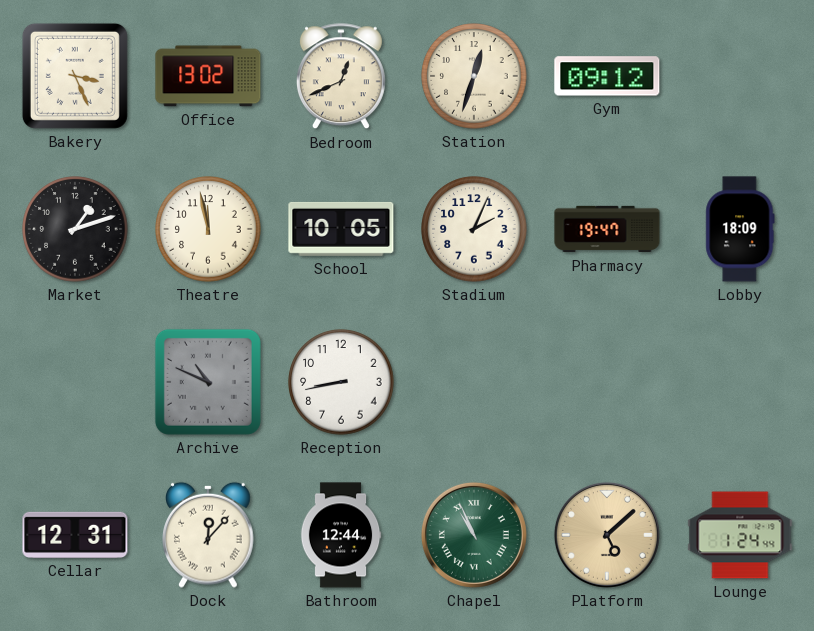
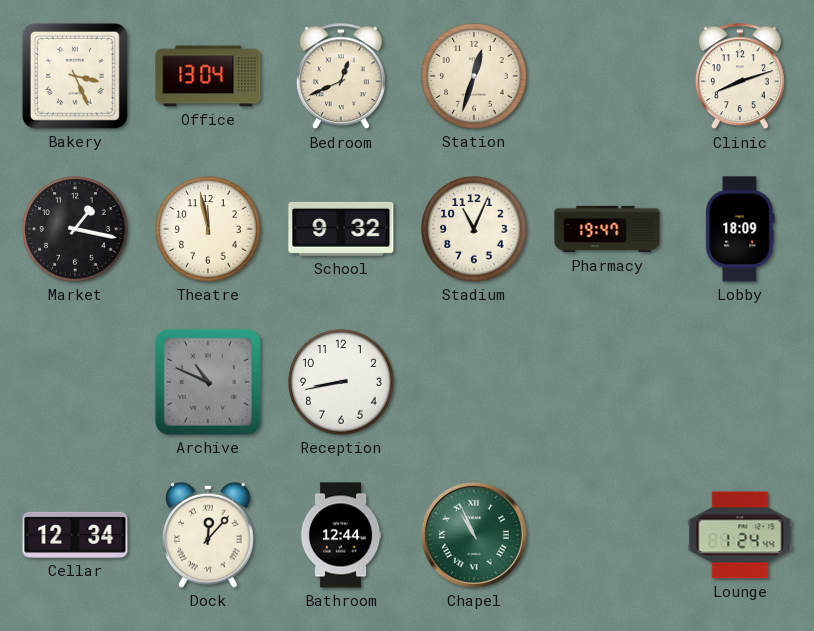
Office: 13:02 -> 13:04
Gym: 09:12 -> none
Clinic: none -> 8:12
Market: 1:12 -> 1:17
School: 10:05 -> 9:32
Stadium: 2:04 -> 11:04
Cellar: 12:31 -> 12:34
Platform: 5:08 -> none
